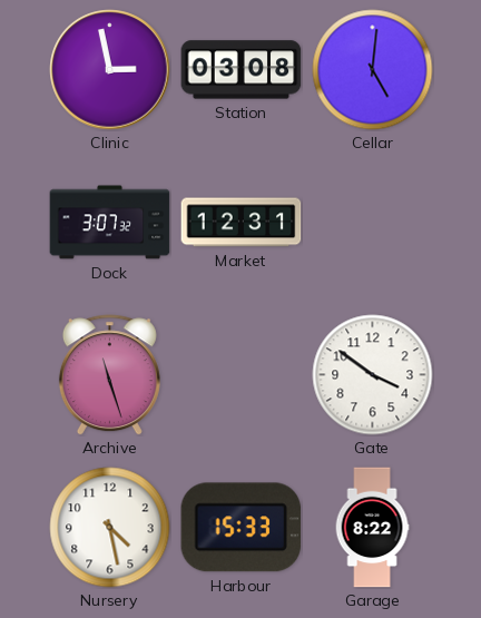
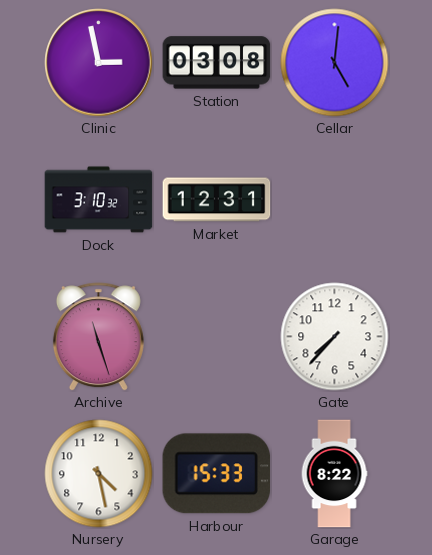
Dock: 3:07 -> 3:10
Gate: 3:51 -> 7:37
